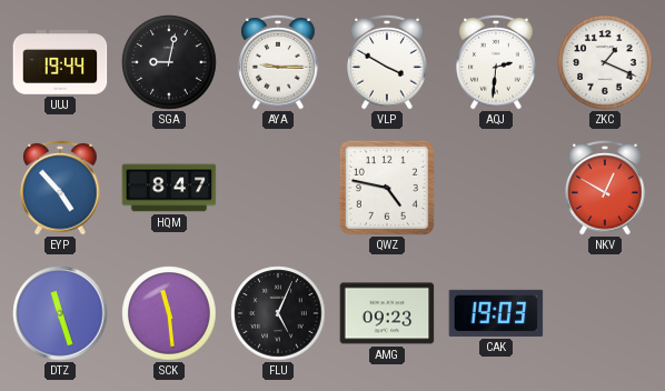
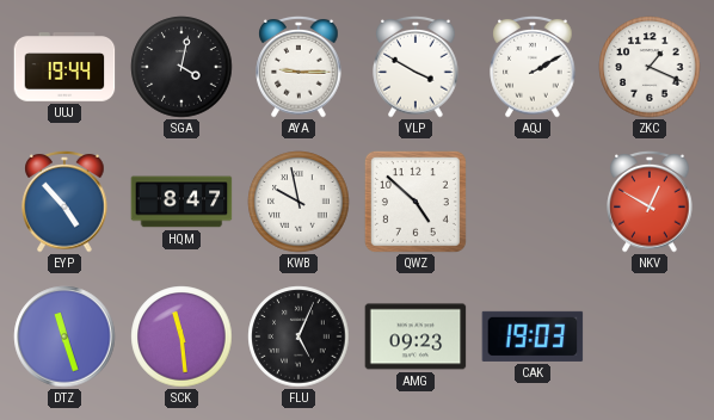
SGA: 9:02 -> 4:02
AQJ: 2:31 -> 2:10
KWB: none -> 9:58
QWZ: 4:47 -> 4:52
